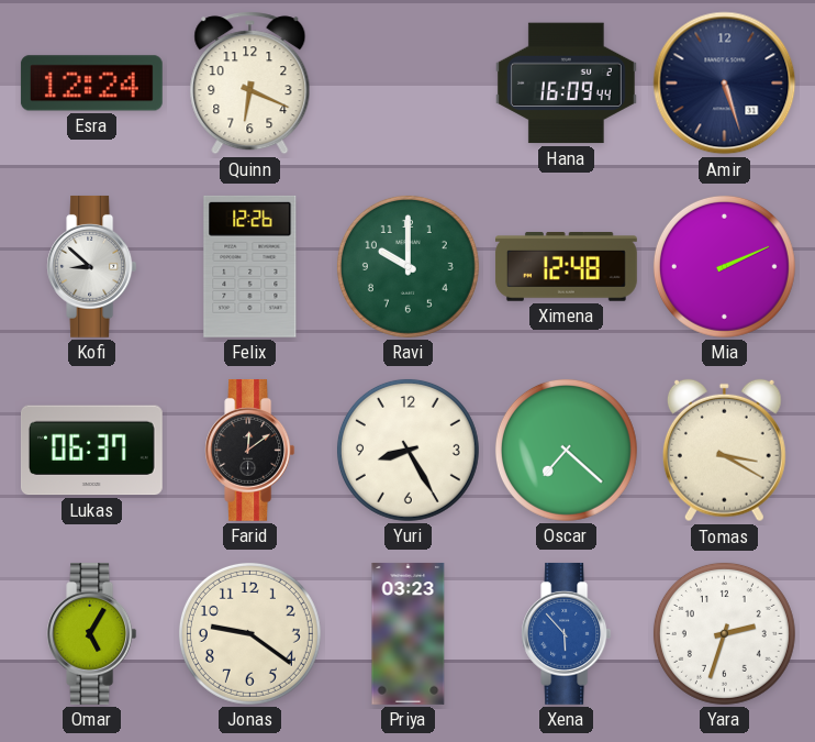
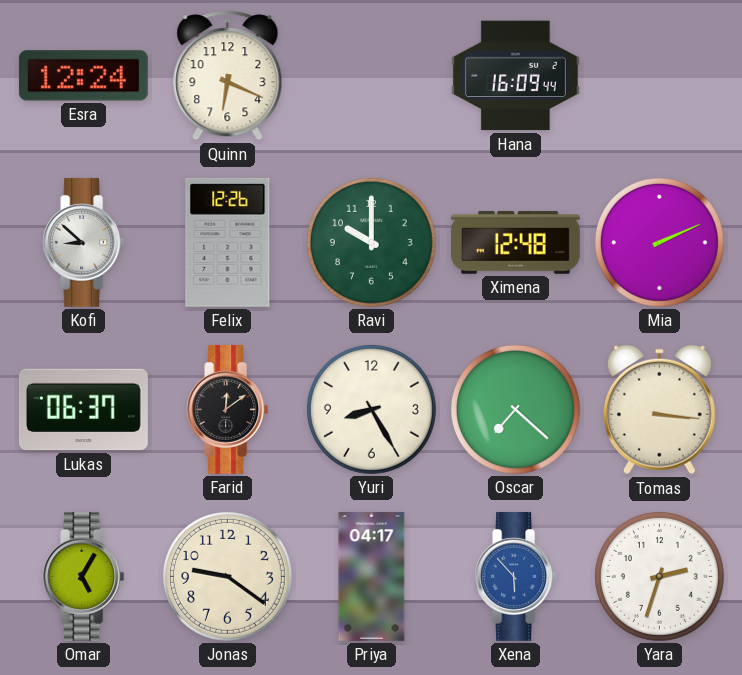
Amir: 5:27 -> none
Tomas: 3:20 -> 3:16
Priya: 03:23 -> 04:17
